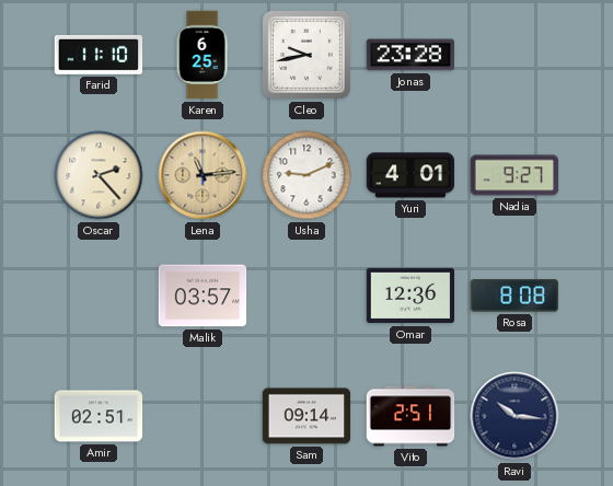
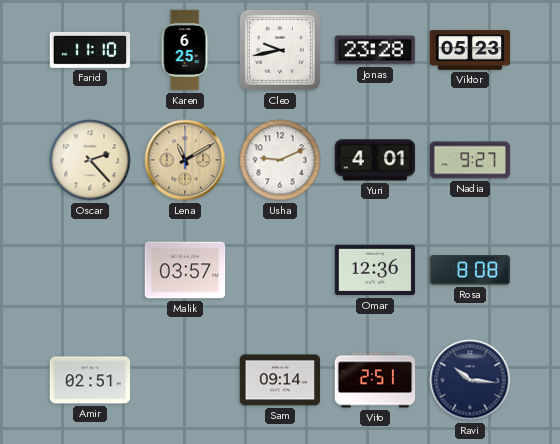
Viktor: none -> 05:23
Lena: 11:14 -> 11:10
